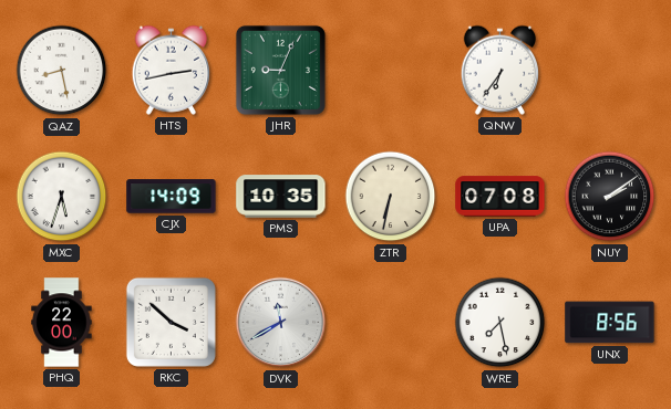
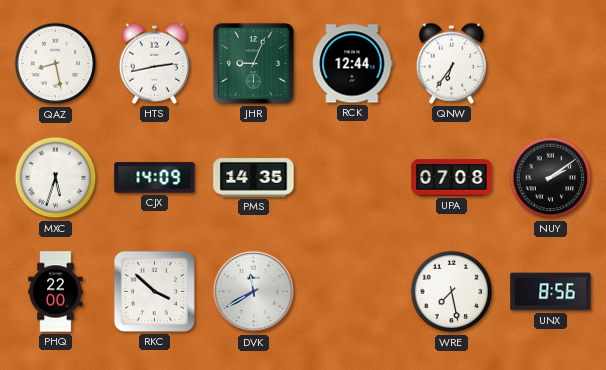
RCK: none -> 12:44
PMS: 10:35 -> 14:35
ZTR: 6:32 -> none
